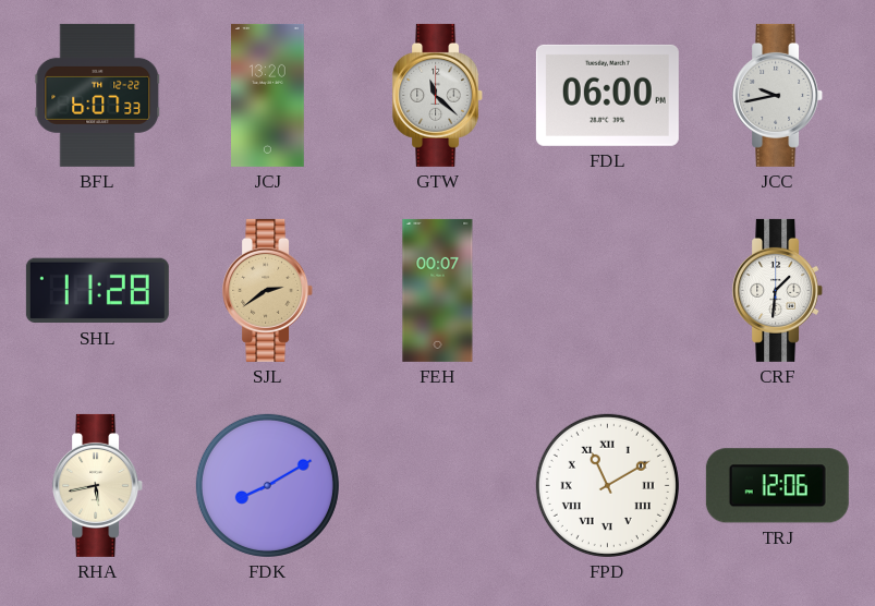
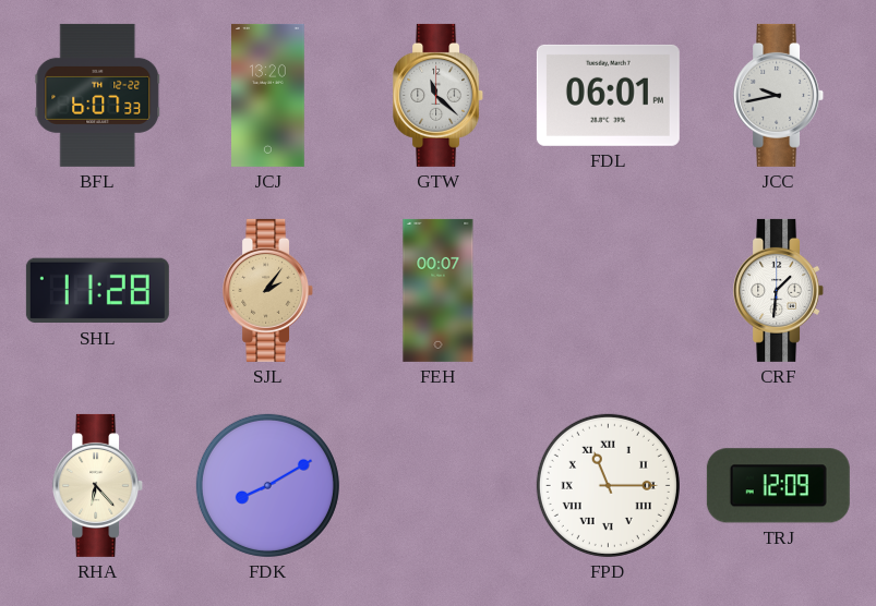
FDL: 06:00 -> 06:01
SJL: 2:39 -> 2:06
RHA: 5:43 -> 6:23
FPD: 11:10 -> 11:15
TRJ: 12:06 -> 12:09
